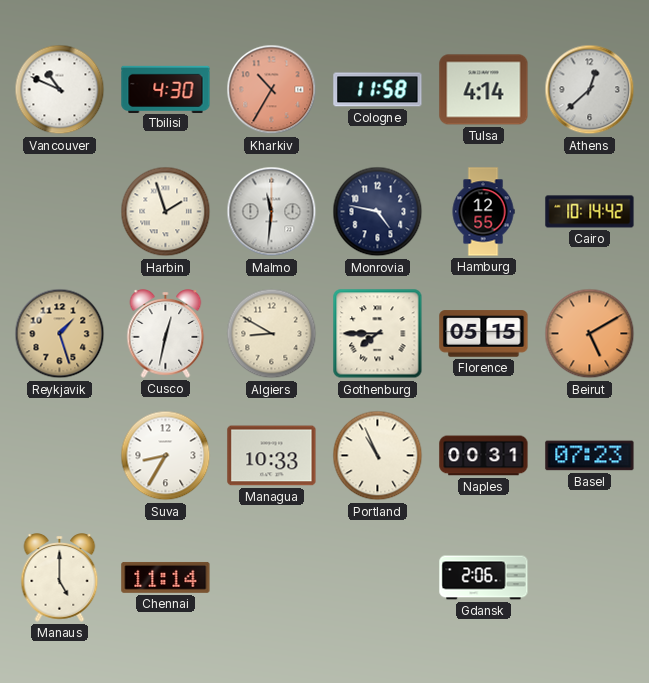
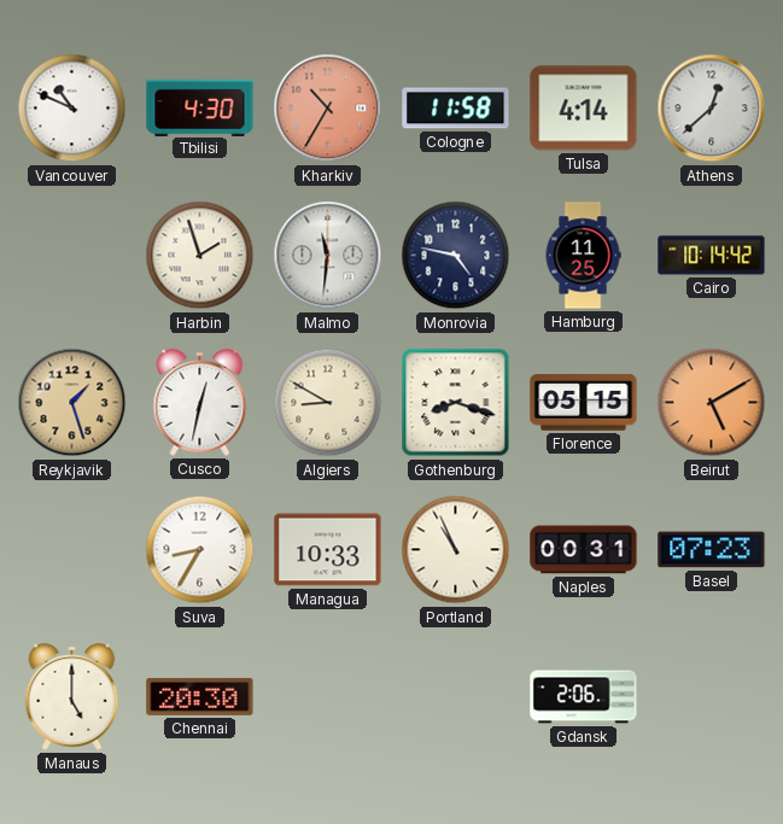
Hamburg: 12:55 -> 11:25
Gothenburg: 7:45 -> 8:18
Chennai: 11:14 -> 20:30
